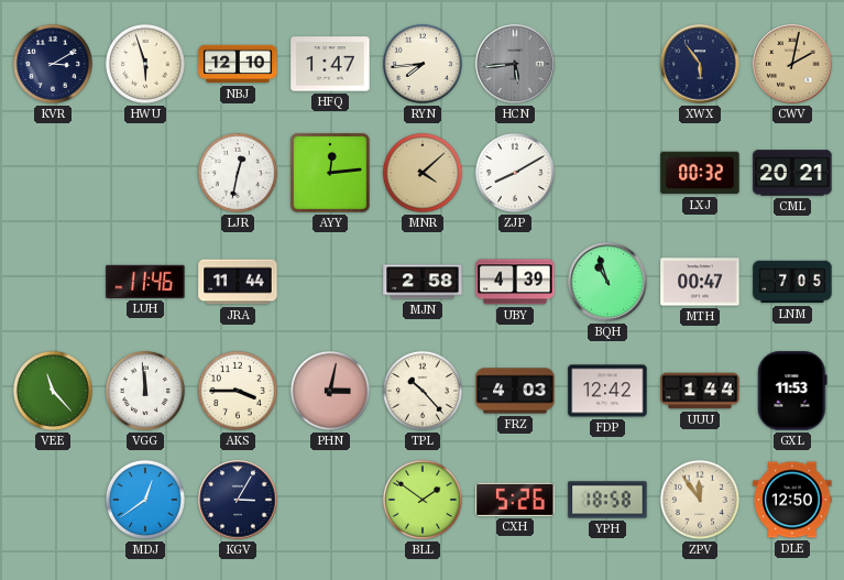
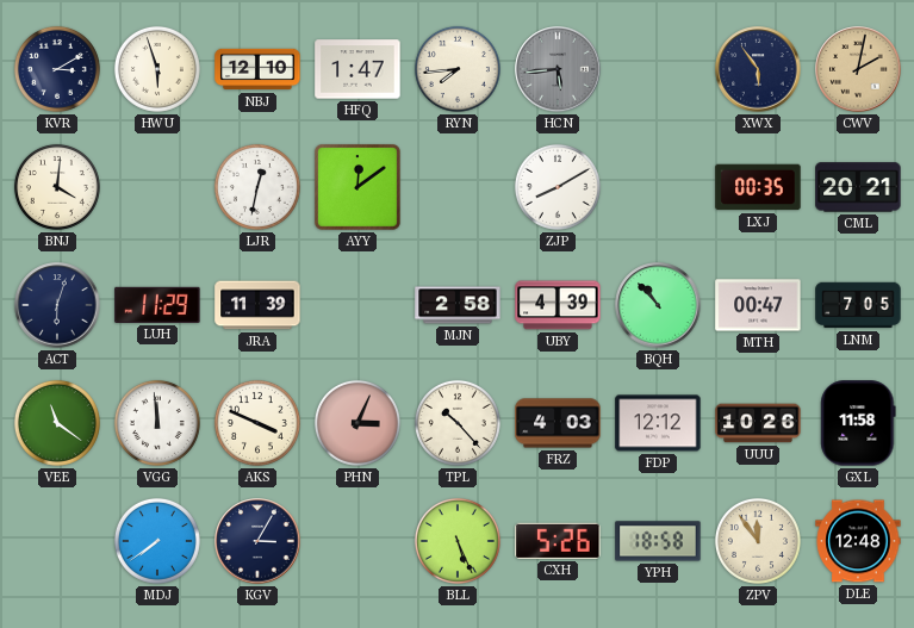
BNJ: none -> 4:01
AYY: 12:14 -> 12:09
MNR: 4:08 -> none
LXJ: 00:32 -> 00:35
ACT: none -> 6:03
LUH: 11:46 -> 11:29
JRA: 11:44 -> 11:39
BQH: 10:57 -> 10:53
VEE: 11:23 -> 11:21
AKS: 3:45 -> 3:49
PHN: 3:02 -> 3:04
FDP: 12:42 -> 12:12
UUU: 1:44 -> 10:26
GXL: 11:53 -> 11:58
MDJ: 12:39 -> 7:39
BLL: 1:51 -> 5:26
DLE: 12:50 -> 12:48
